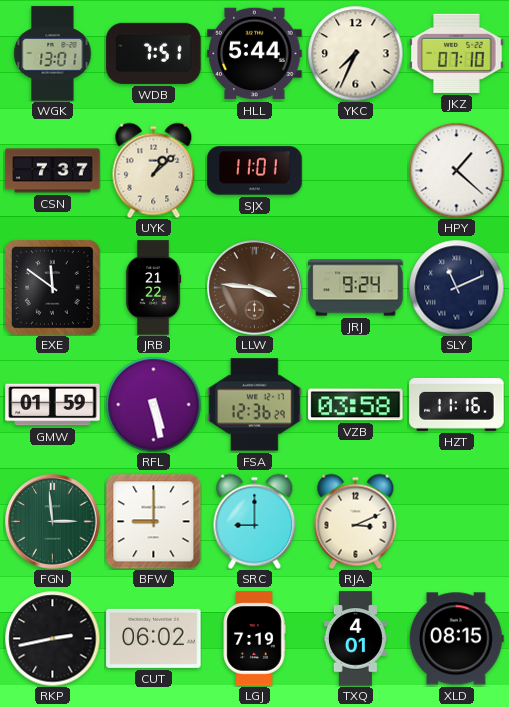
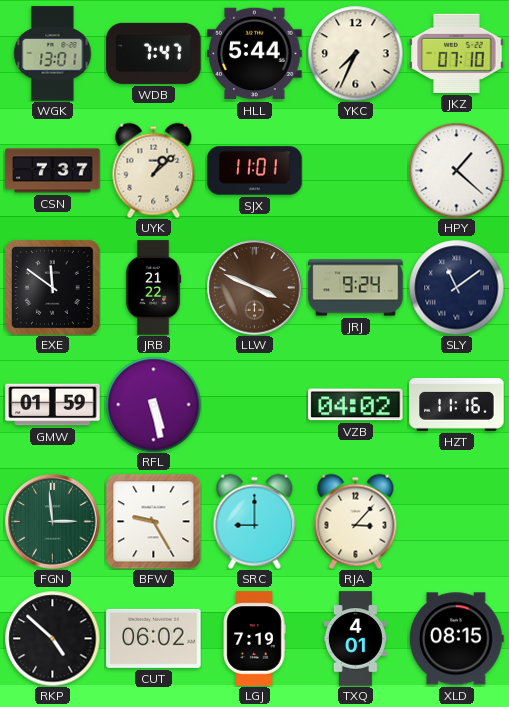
WDB: 7:51 -> 7:47
LLW: 3:46 -> 3:49
SLY: 11:11 -> 11:09
FSA: 12:36 -> none
VZB: 03:58 -> 04:02
BFW: 9:00 -> 9:25
RJA: 3:11 -> 3:07
RKP: 2:43 -> 4:52
